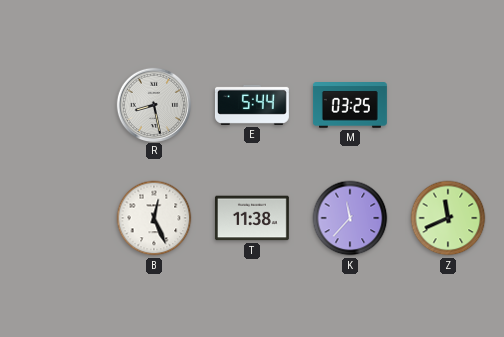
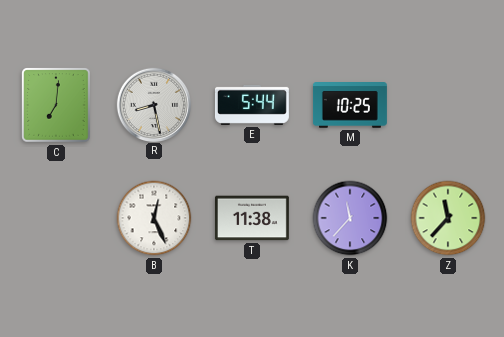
C: none -> 7:01
M: 03:25 -> 10:25
Z: 11:41 -> 11:37
